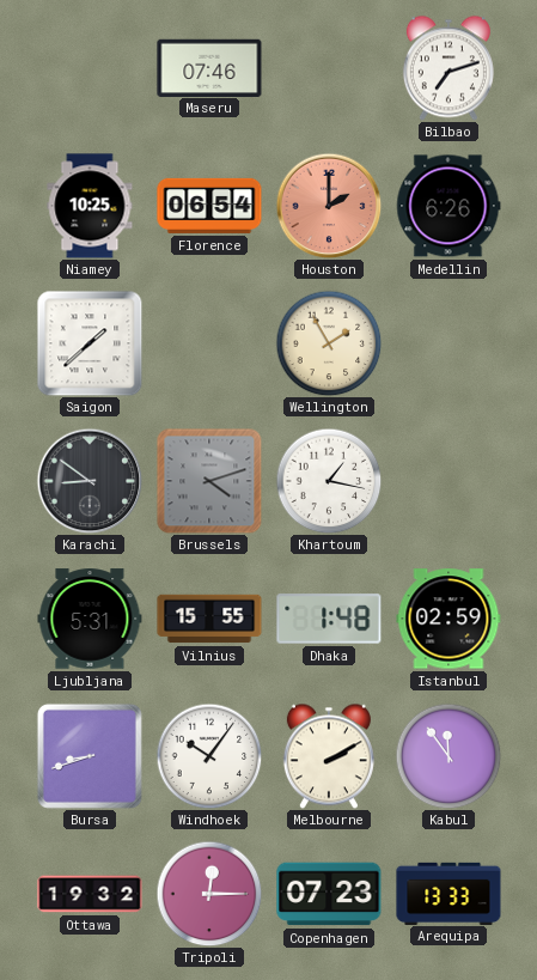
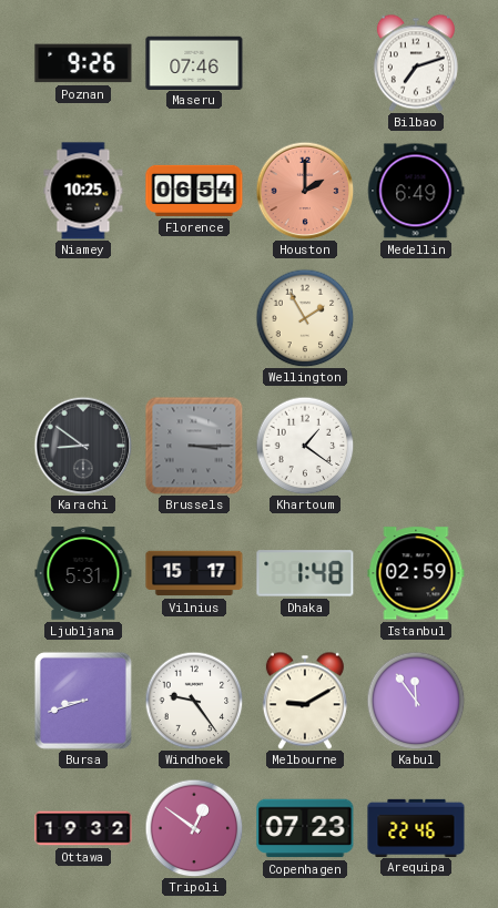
Poznan: none -> 9:26
Medellin: 6:26 -> 6:49
Saigon: 1:38 -> none
Brussels: 4:12 -> 3:15
Khartoum: 1:17 -> 1:21
Vilnius: 15:55 -> 15:17
Windhoek: 10:06 -> 9:24
Melbourne: 2:10 -> 9:10
Tripoli: 12:15 -> 12:51
Arequipa: 13:33 -> 22:46
